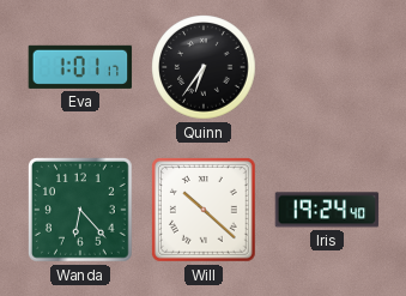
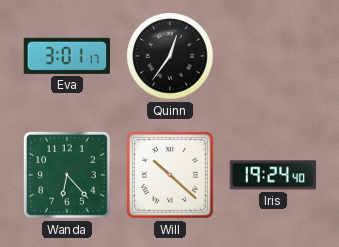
Eva: 1:01 -> 3:01
Quinn: 6:36 -> 12:36
